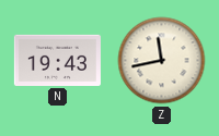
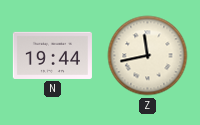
N: 19:43 -> 19:44
